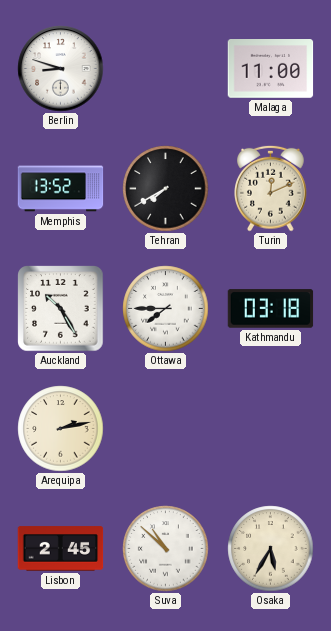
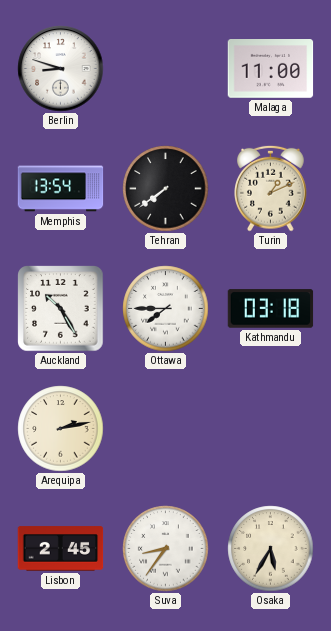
Memphis: 13:52 -> 13:54
Tehran: 7:40 -> 7:39
Turin: 12:11 -> 1:11
Suva: 10:52 -> 8:36
